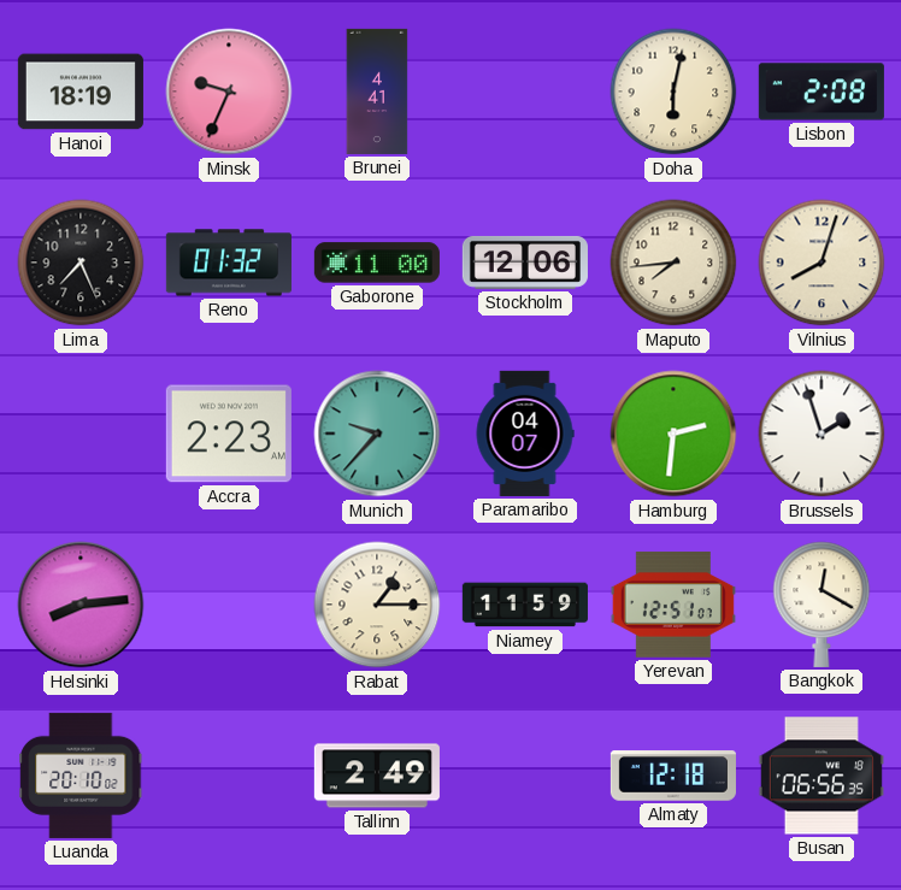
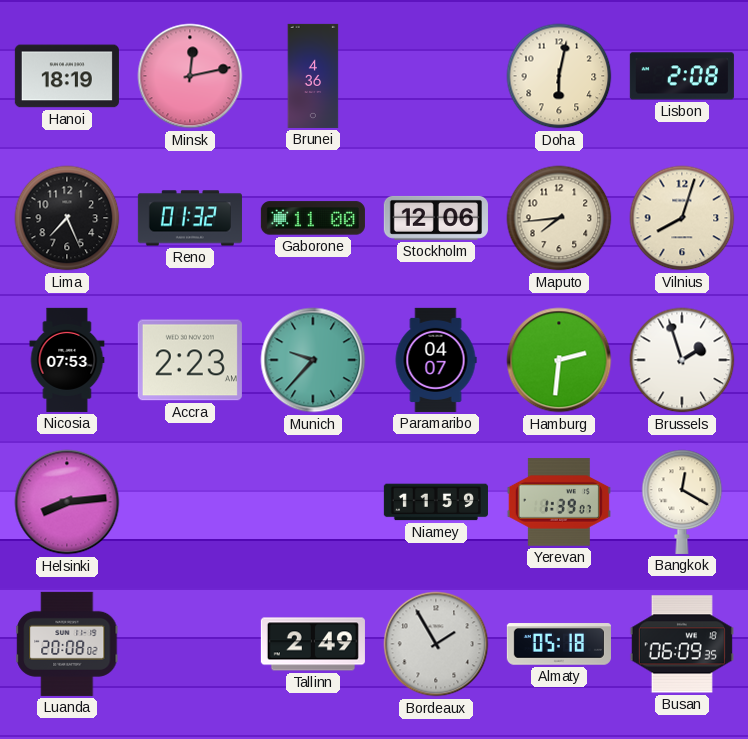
Minsk: 9:34 -> 12:13
Brunei: 4:41 -> 4:36
Nicosia: none -> 07:53
Rabat: 1:15 -> none
Yerevan: 12:51 -> 1:39
Luanda: 20:10 -> 20:08
Bordeaux: none -> 1:55
Almaty: 12:18 -> 05:18
Busan: 06:56 -> 06:09
